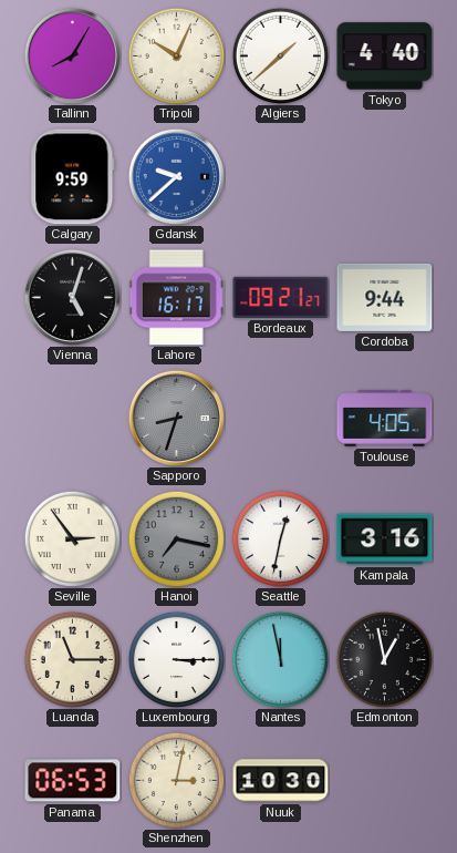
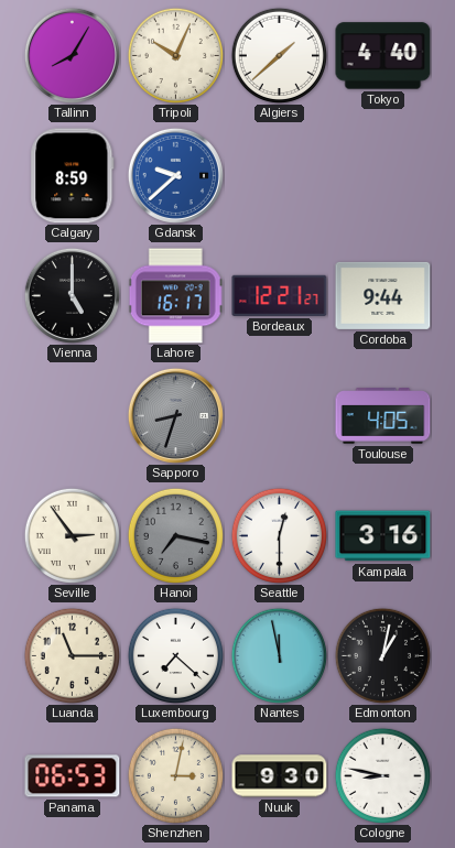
Calgary: 9:59 -> 8:59
Vienna: 5:03 -> 5:00
Bordeaux: 09:21 -> 12:21
Seattle: 12:32 -> 12:30
Luxembourg: 3:15 -> 7:22
Edmonton: 12:58 -> 1:02
Nuuk: 10:30 -> 9:30
Cologne: none -> 8:47
